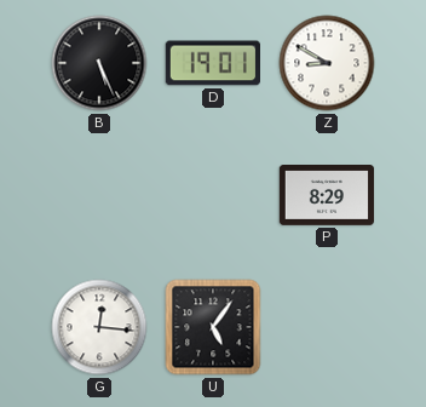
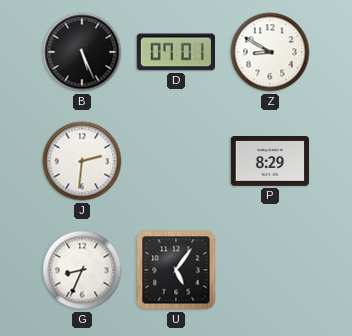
D: 19:01 -> 07:01
J: none -> 2:31
G: 12:16 -> 8:34
